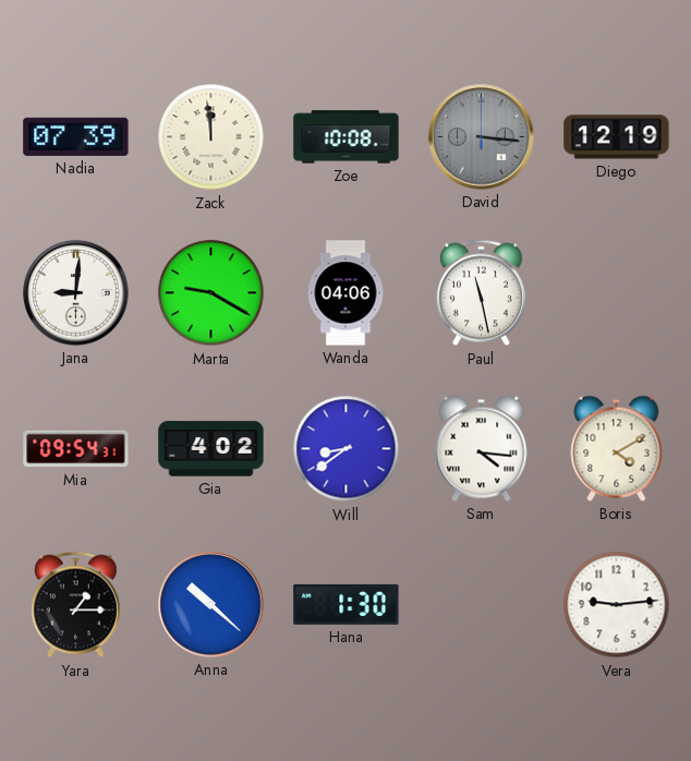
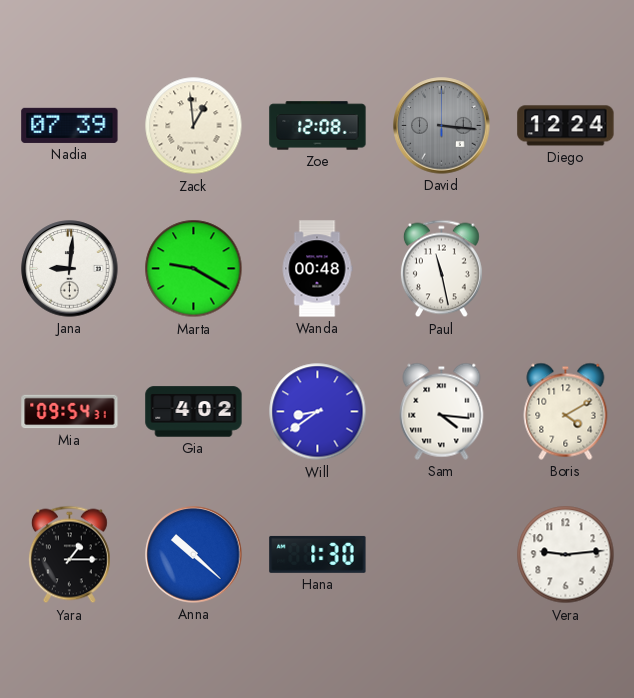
Zack: 11:59 -> 12:59
Zoe: 10:08 -> 12:08
Diego: 12:19 -> 12:24
Wanda: 04:06 -> 00:48
